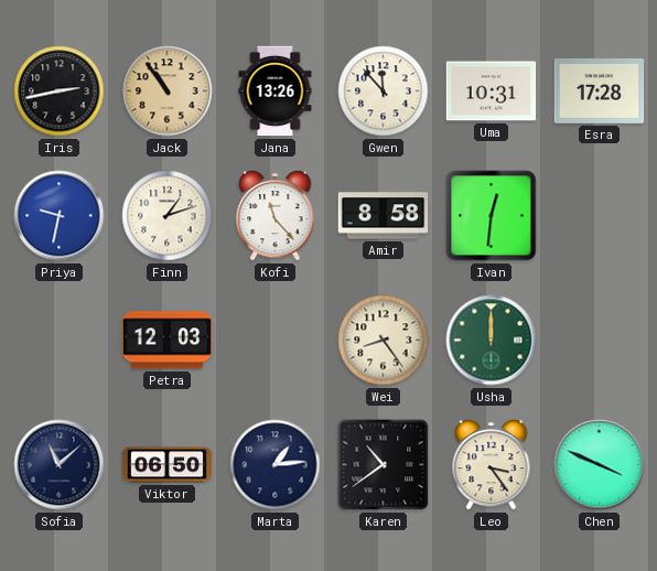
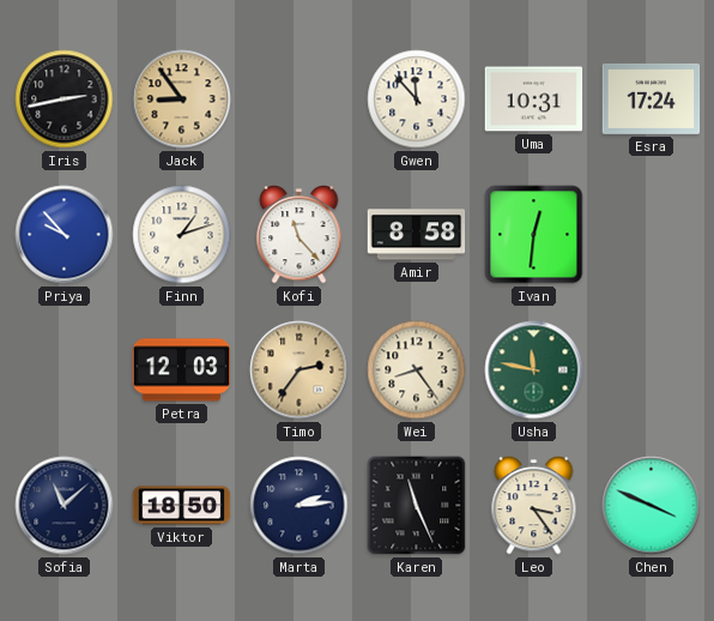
Jack: 10:54 -> 8:54
Jana: 13:26 -> none
Esra: 17:28 -> 17:24
Priya: 9:32 -> 9:53
Timo: none -> 2:36
Usha: 12:00 -> 11:47
Viktor: 06:50 -> 18:50
Marta: 1:14 -> 2:14
Karen: 10:39 -> 11:26
